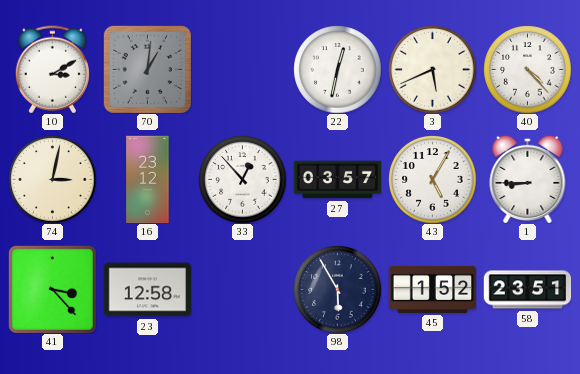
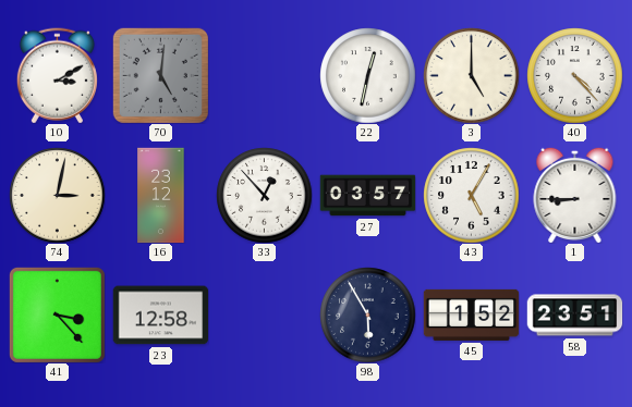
70: 1:01 -> 5:01
3: 5:41 -> 5:00
